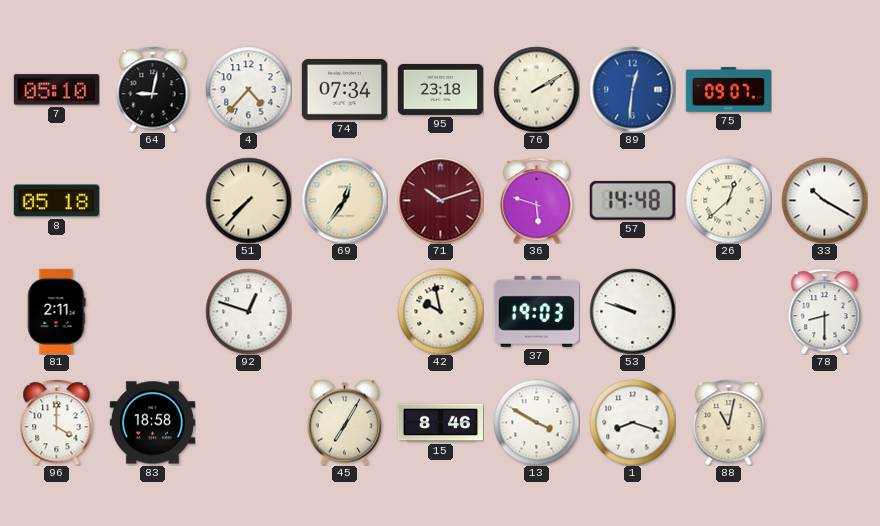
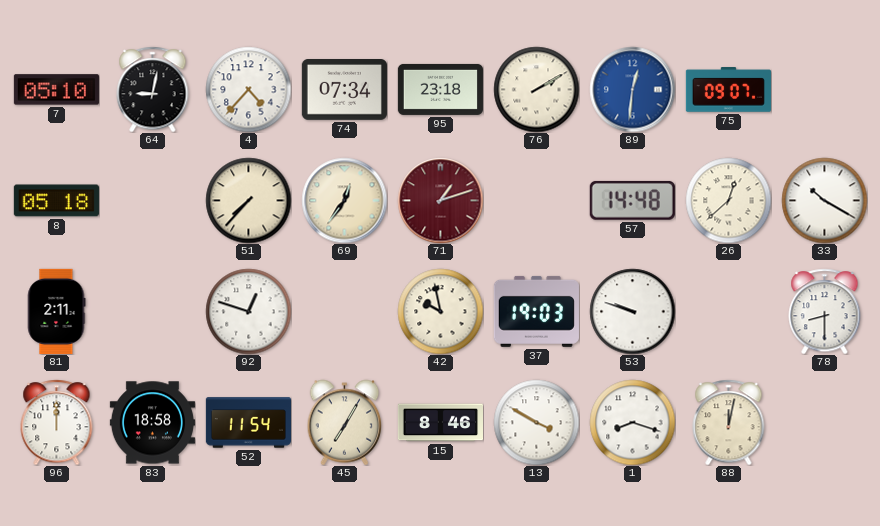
71: 10:12 -> 1:12
36: 5:48 -> none
96: 4:00 -> 12:00
52: none -> 11:54
88: 11:02 -> 12:02
